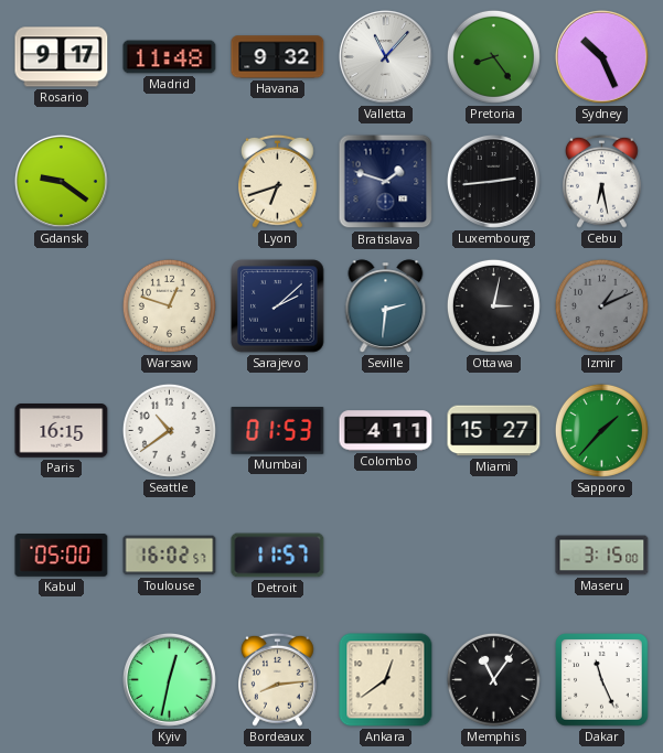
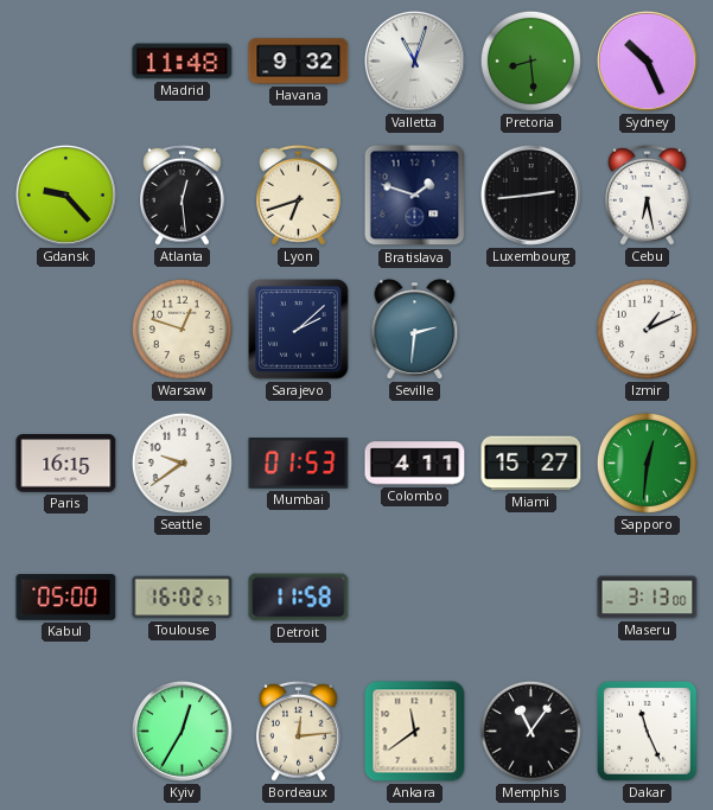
Rosario: 9:17 -> none
Valletta: 11:07 -> 11:03
Pretoria: 8:24 -> 8:29
Gdansk: 9:21 -> 9:23
Atlanta: none -> 12:29
Ottawa: 3:02 -> none
Izmir dial: grey -> white
Seattle: 10:39 -> 9:39
Sapporo: 1:37 -> 12:31
Detroit: 11:57 -> 11:58
Maseru: 3:15 -> 3:13
Kyiv: 12:32 -> 12:35
Bordeaux: 8:14 -> 12:14
Ankara: 12:39 -> 11:39
